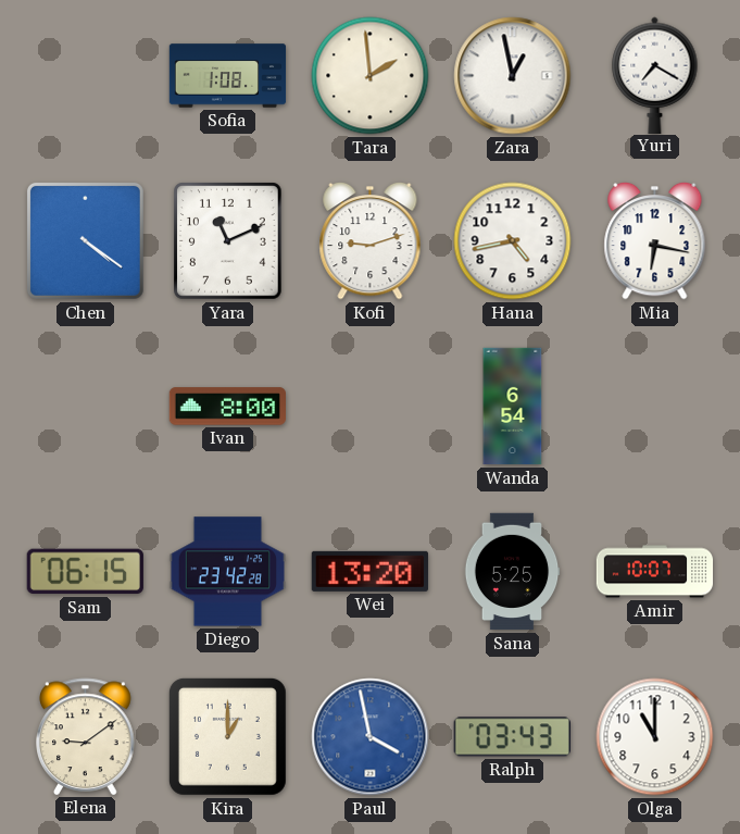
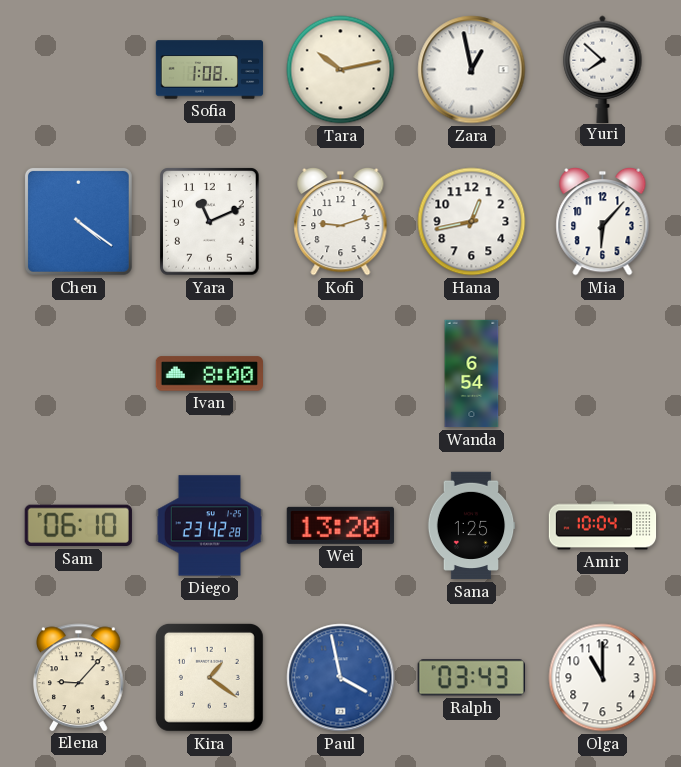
Tara: 1:59 -> 10:13
Yuri: 7:20 -> 7:52
Hana: 4:43 -> 12:43
Mia: 6:17 -> 6:07
Sam: 06:15 -> 06:10
Sana: 5:25 -> 1:25
Amir: 10:07 -> 10:04
Elena: 9:09 -> 9:07
Kira: 1:00 -> 1:21
